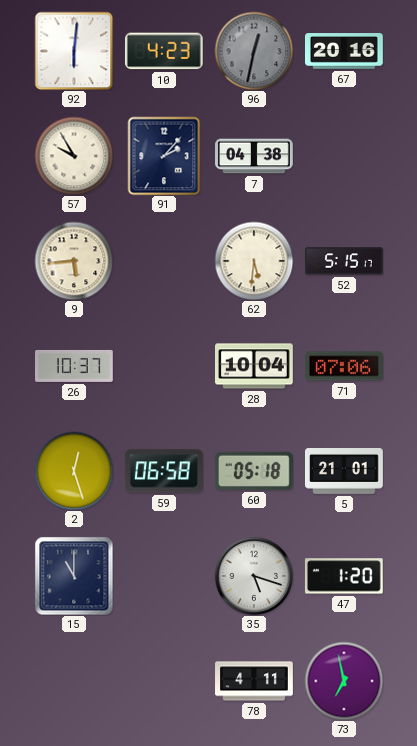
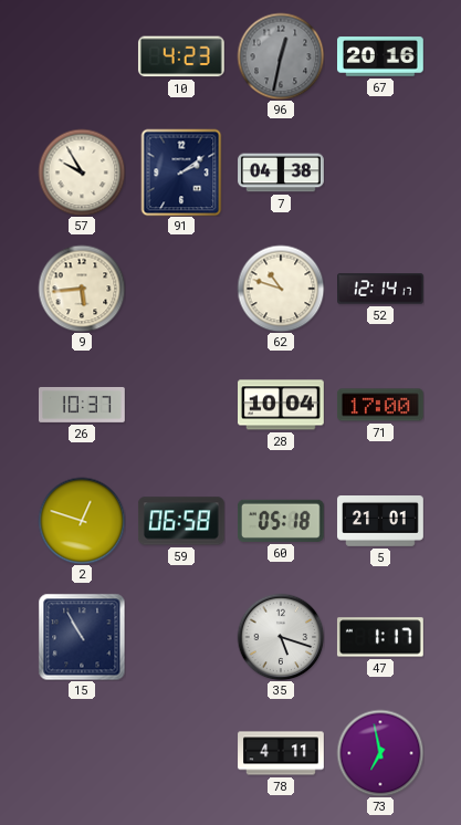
92: 6:01 -> none
91: 2:07 -> 2:09
62: 5:31 -> 10:48
52: 5:15 -> 12:14
71: 07:06 -> 17:00
2: 12:27 -> 12:48
15: 11:00 -> 10:55
47: 1:20 -> 1:17
